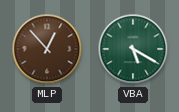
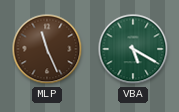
MLP: 12:53 -> 11:26
